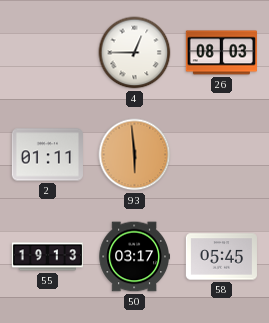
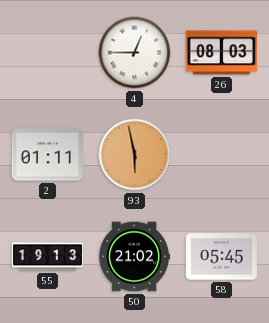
93: 5:59 -> 5:58
50: 03:17 -> 21:02
